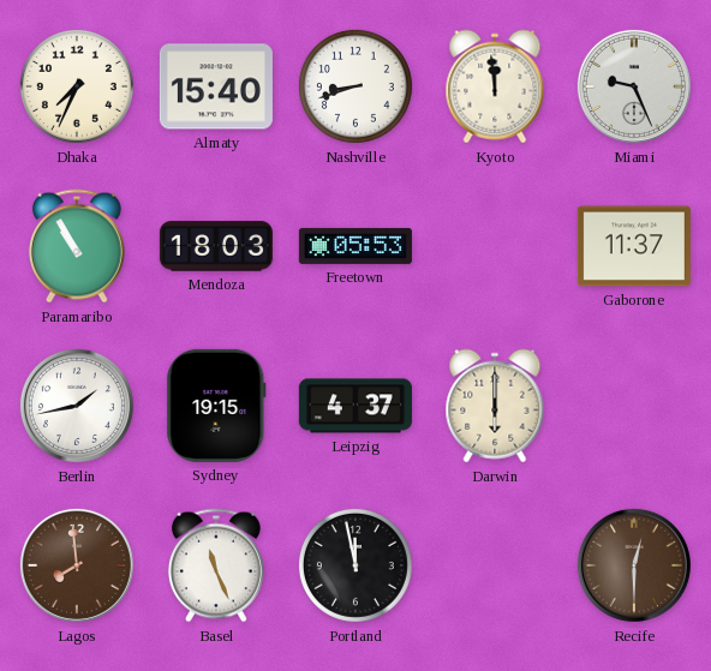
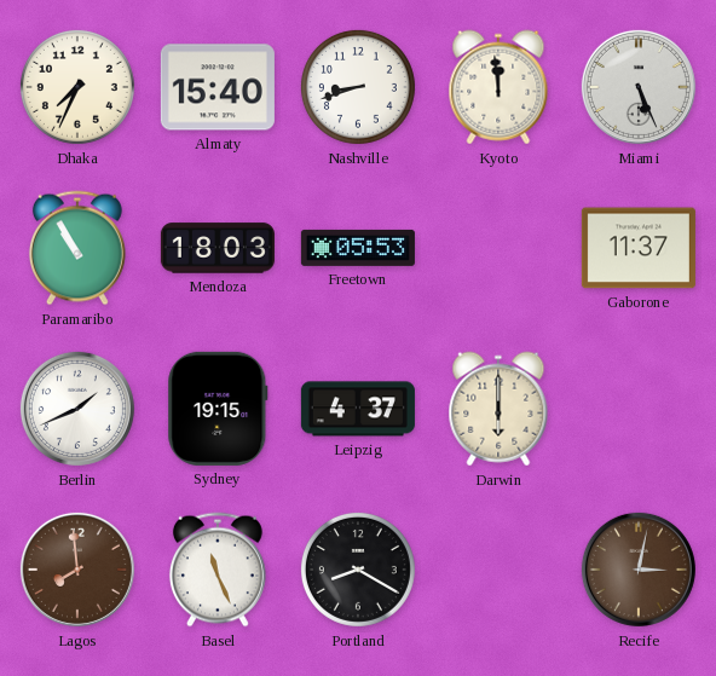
Miami: 9:26 -> 5:26
Berlin: 1:43 -> 1:41
Portland: 11:58 -> 8:20
Recife: 12:30 -> 3:02
